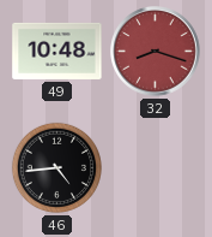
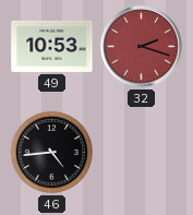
49: 10:48 -> 10:53
32: 8:18 -> 2:18
